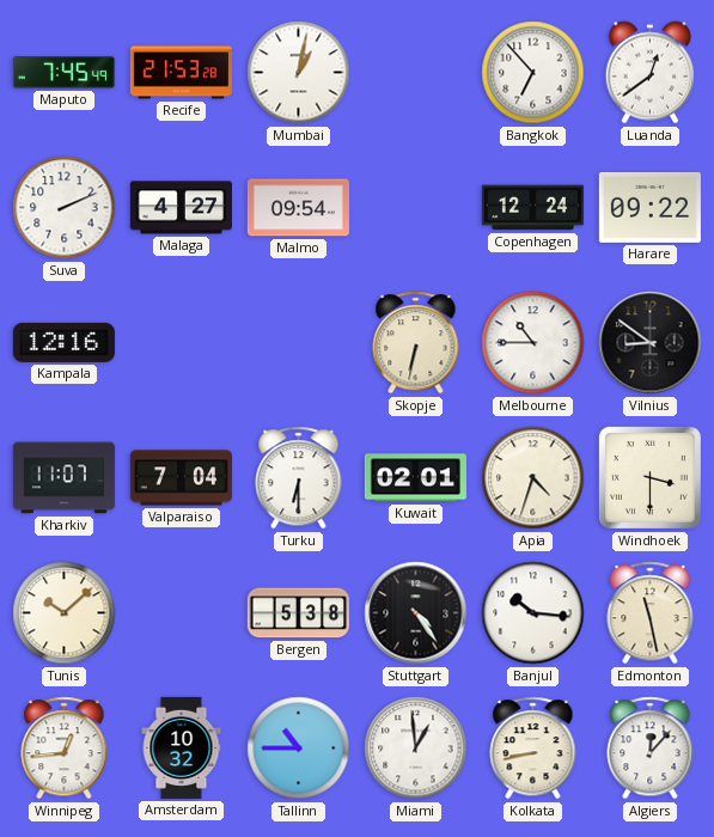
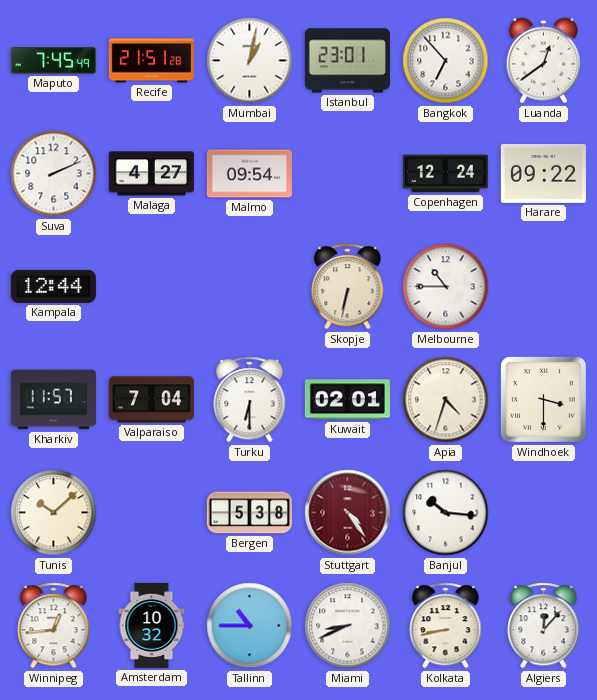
Recife: 21:53 -> 21:51
Istanbul: none -> 23:01
Kampala: 12:16 -> 12:44
Vilnius: 8:51 -> none
Kharkiv: 11:07 -> 11:57
Stuttgart dial: black -> burgundy
Edmonton: 11:28 -> none
Miami: 12:59 -> 8:41
